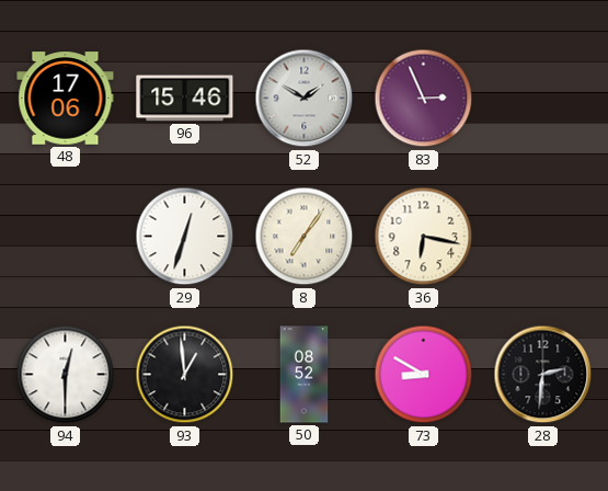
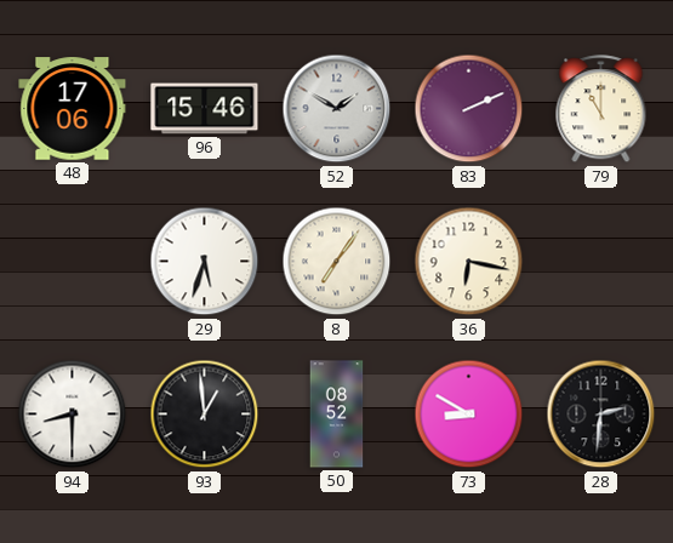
83: 2:56 -> 2:11
79: none -> 11:00
29: 12:33 -> 5:33
94: 12:30 -> 8:30
